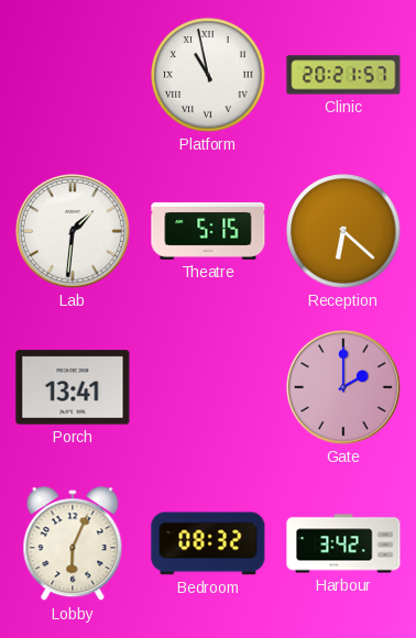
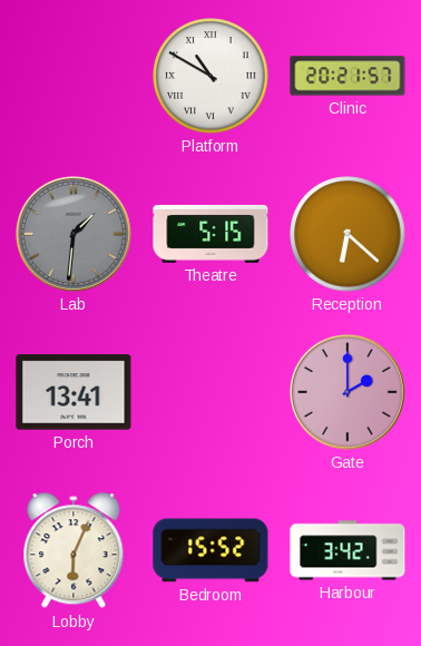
Platform: 10:58 -> 10:50
Lab dial: white -> grey
Bedroom: 08:32 -> 15:52
